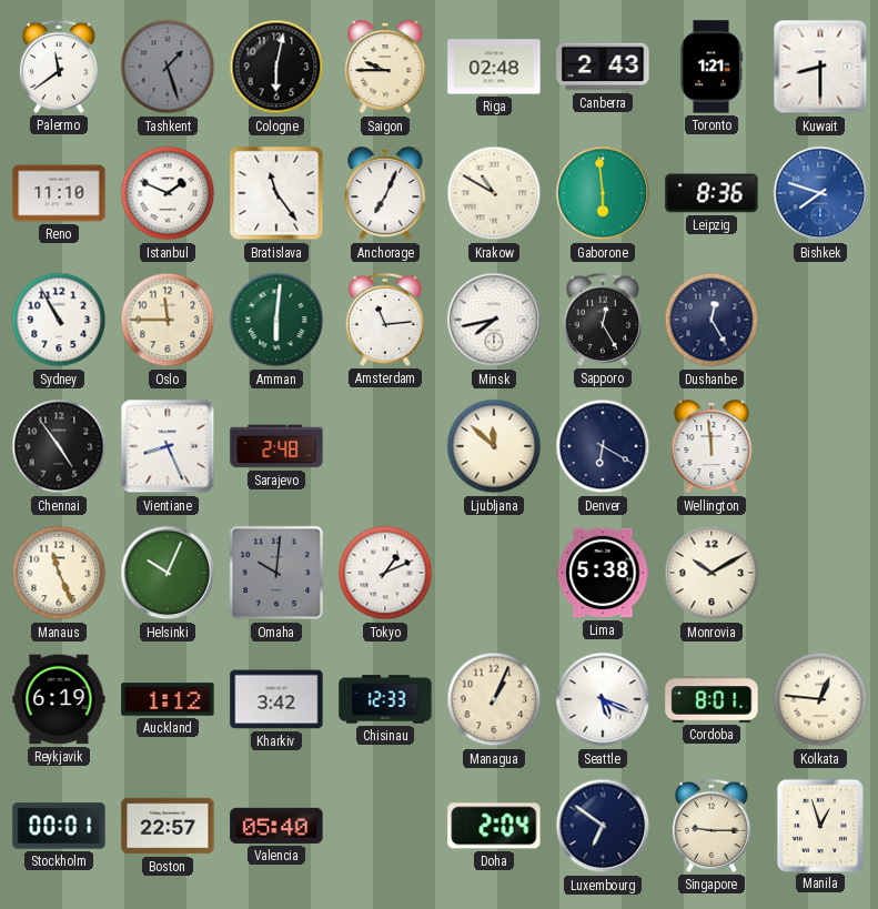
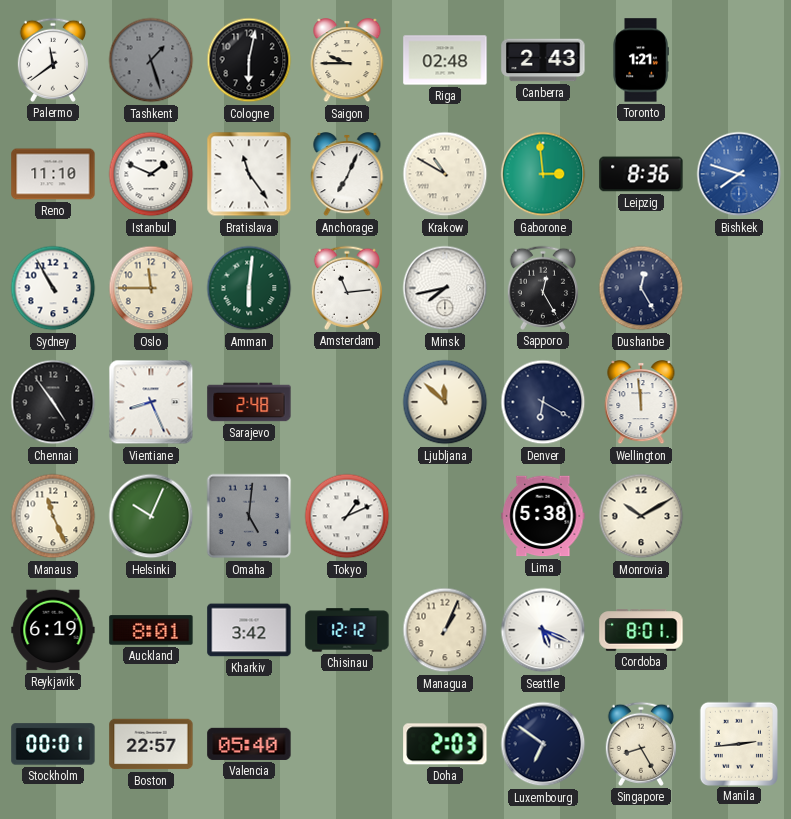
Kuwait: 8:30 -> none
Gaborone: 5:59 -> 2:59
Omaha: 10:01 -> 5:01
Auckland: 1:12 -> 8:01
Chisinau: 12:33 -> 12:12
Kolkata: 12:46 -> none
Doha: 2:04 -> 2:03
Singapore: 9:15 -> 8:25
Manila: 12:57 -> 2:44
